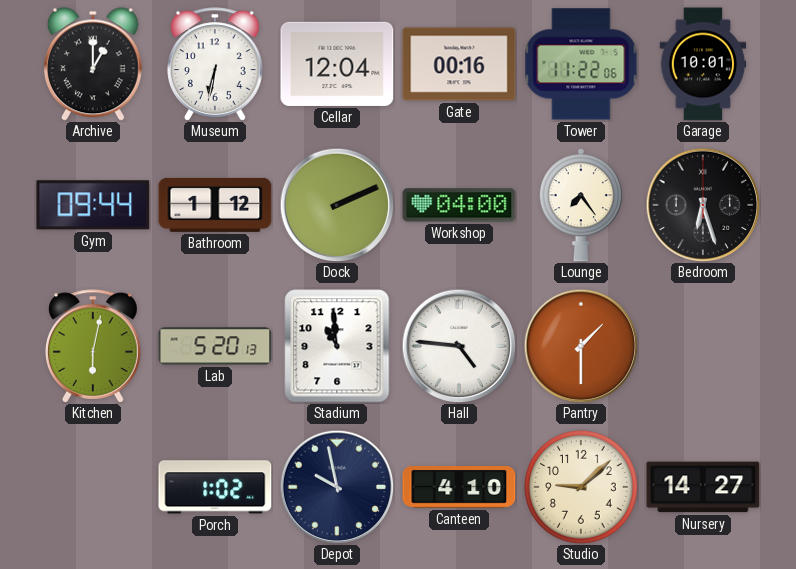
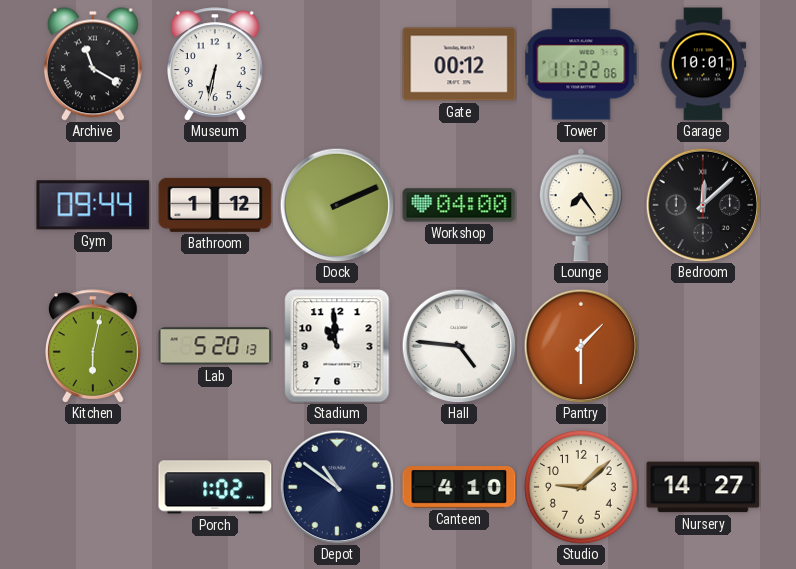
Archive: 1:00 -> 11:20
Cellar: 12:04 -> none
Gate: 00:16 -> 00:12
Bedroom: 6:27 -> 12:08
Depot: 9:58 -> 10:51
